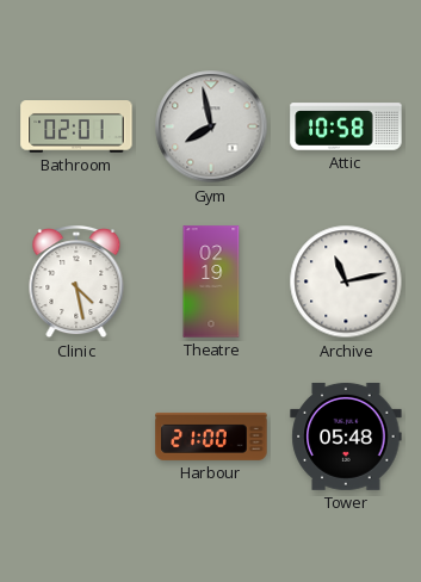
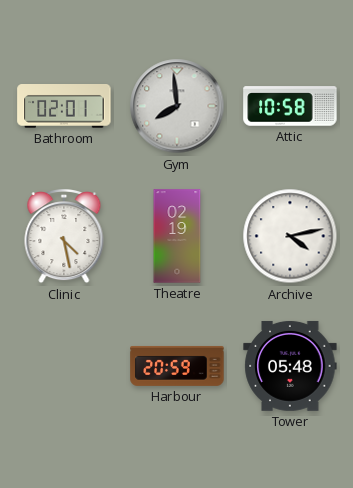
Gym: 7:58 -> 7:59
Archive: 11:13 -> 4:13
Harbour: 21:00 -> 20:59
